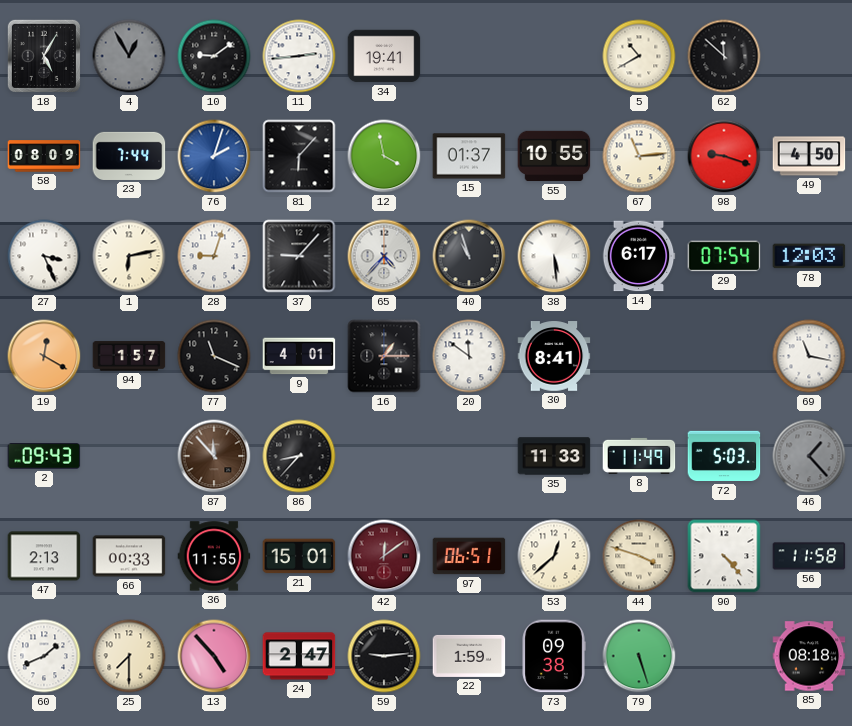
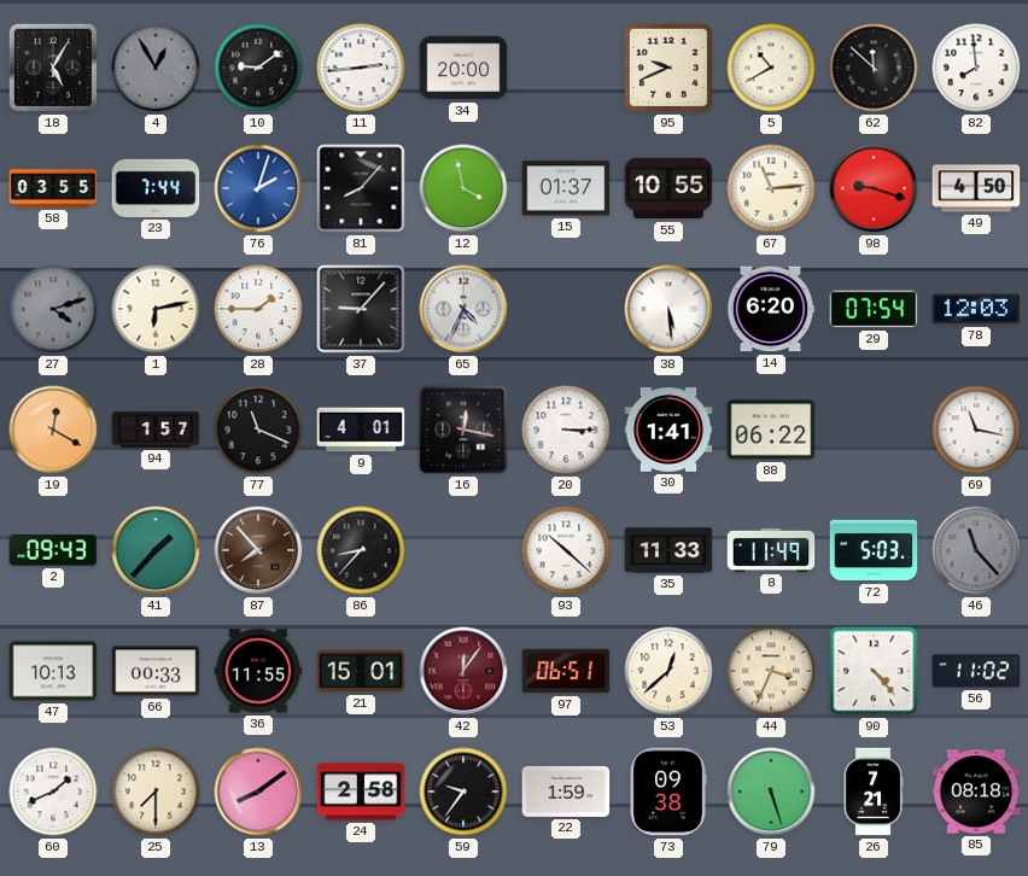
34: 19:41 -> 20:00
95: none -> 9:41
82: none -> 7:59
58: 08:09 -> 03:55
81: 6:07 -> 8:07
27: 3:26 -> 4:12
27 dial: white -> grey
28: 9:03 -> 1:45
65: 4:37 -> 4:34
40: 10:57 -> none
14: 6:17 -> 6:20
16: 1:15 -> 12:17
20: 11:51 -> 3:15
30: 8:41 -> 1:41
88: none -> 06:22
41: none -> 1:37
87: 11:53 -> 7:53
93: none -> 10:22
46: 1:23 -> 11:23
47: 2:13 -> 10:13
42: 12:09 -> 12:06
44: 3:48 -> 3:34
56: 11:58 -> 11:02
13: 4:53 -> 8:09
24: 2:47 -> 2:58
59: 9:14 -> 9:36
26: none -> 7:21
